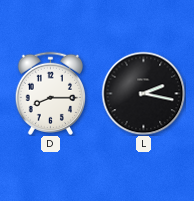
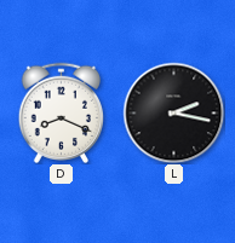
D: 8:15 -> 8:19
